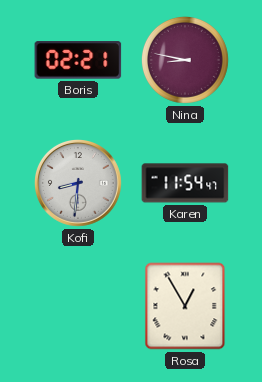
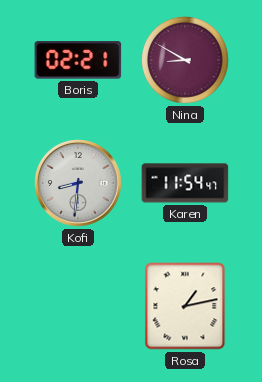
Nina: 8:47 -> 8:50
Rosa: 12:55 -> 1:13
